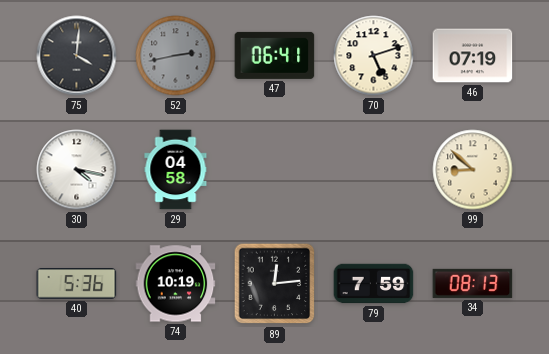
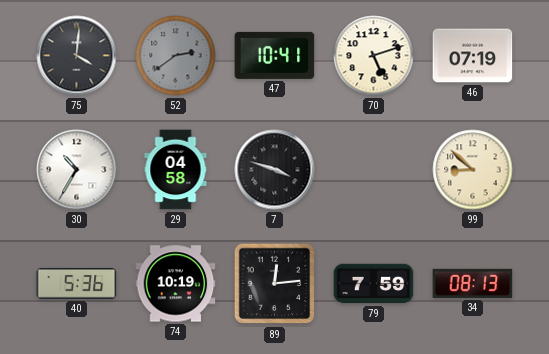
52: 2:43 -> 2:39
47: 06:41 -> 10:41
30: 4:17 -> 10:35
7: none -> 3:48
